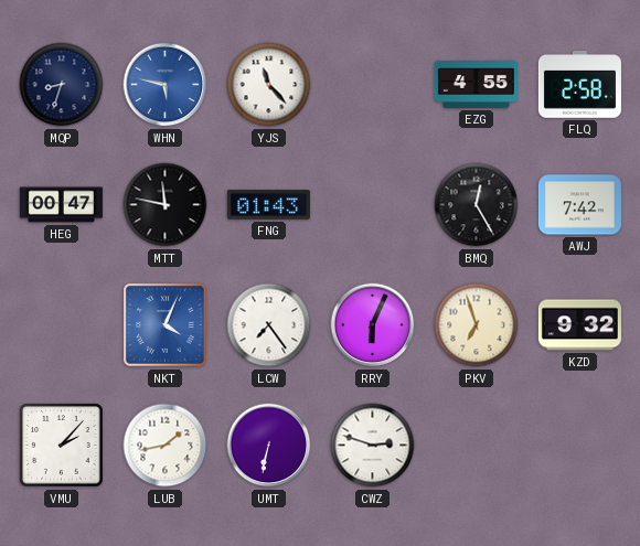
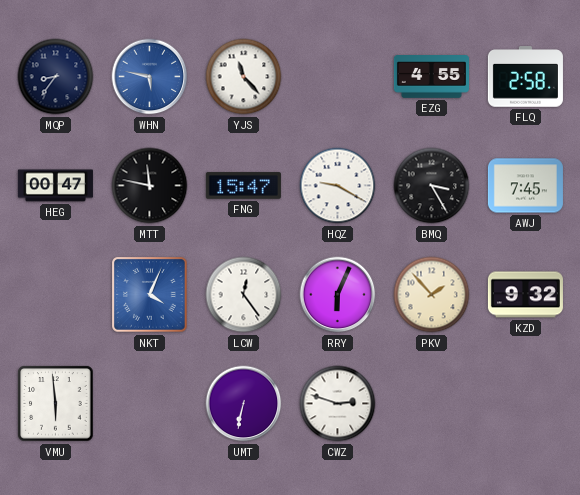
MQP: 8:33 -> 8:36
FNG: 01:43 -> 15:47
HQZ: none -> 9:20
BMQ: 12:25 -> 3:25
AWJ: 7:42 -> 7:45
LCW: 7:24 -> 12:24
PKV: 6:57 -> 1:53
VMU: 2:07 -> 5:59
LUB: 1:43 -> none
